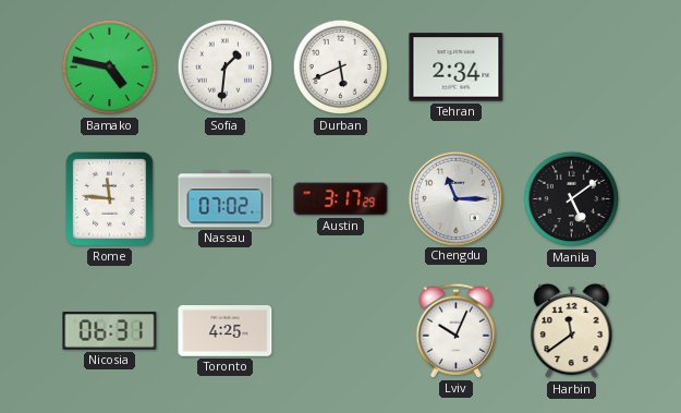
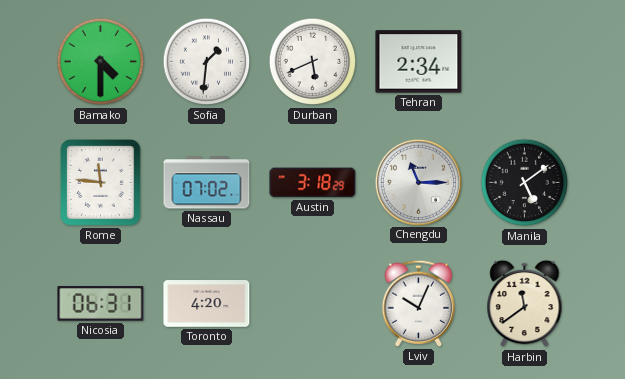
Bamako: 4:47 -> 4:30
Austin: 3:17 -> 3:18
Toronto: 4:25 -> 4:20
